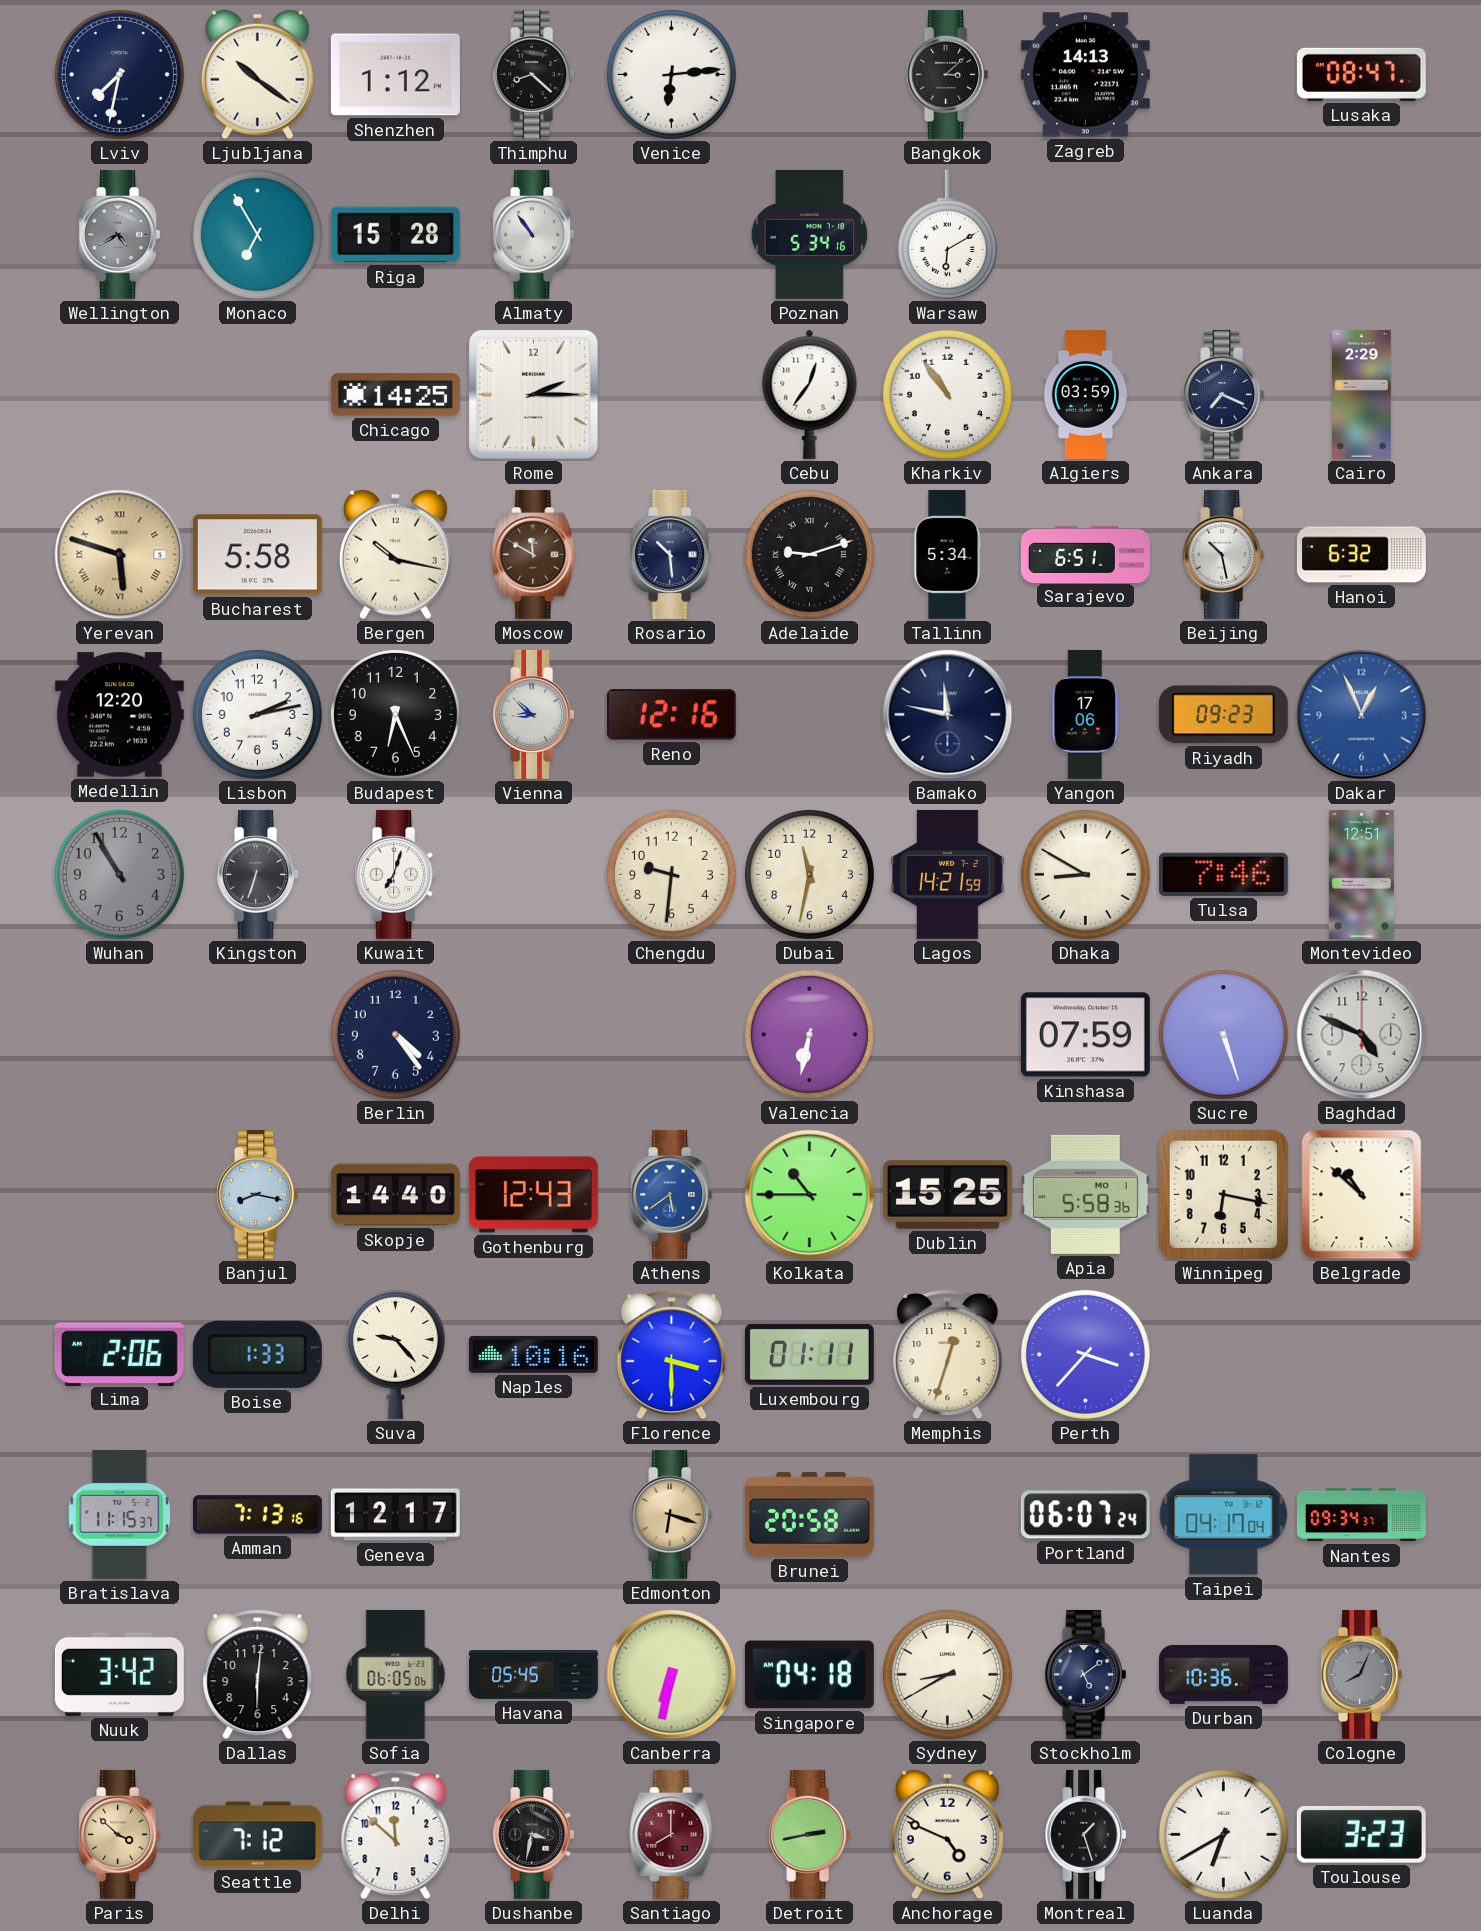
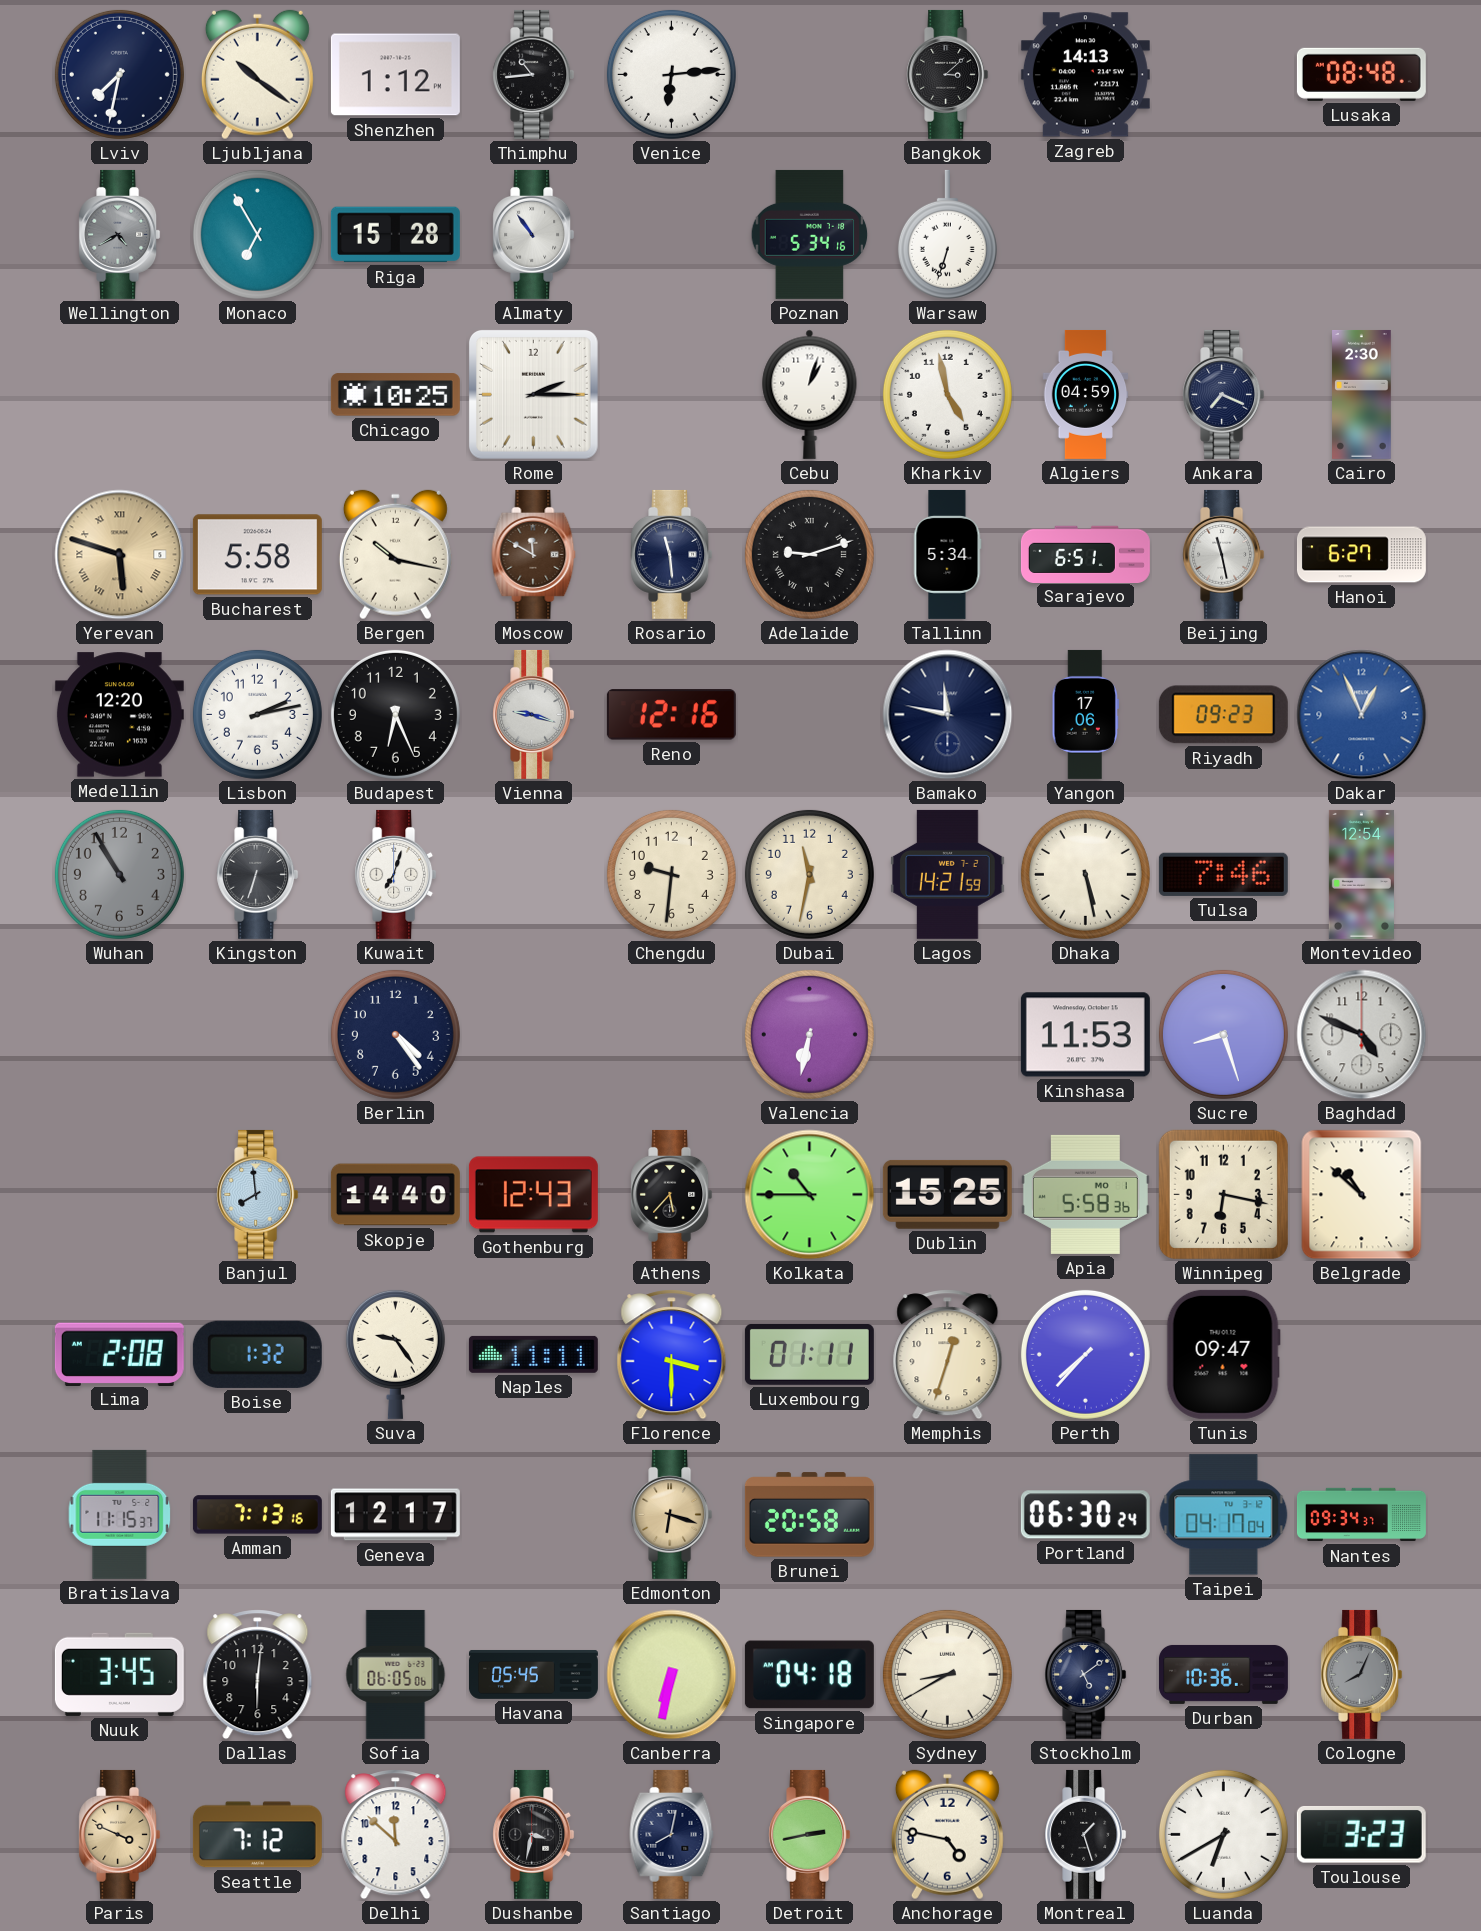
Thimphu: 8:22 -> 10:44
Lusaka: 08:47 -> 08:48
Warsaw: 6:10 -> 6:33
Chicago: 14:25 -> 10:25
Cebu: 12:36 -> 1:03
Kharkiv: 10:54 -> 4:58
Algiers: 03:59 -> 04:59
Cairo: 2:29 -> 2:30
Rosario: 10:29 -> 11:29
Beijing: 10:28 -> 11:28
Hanoi: 6:32 -> 6:27
Vienna: 8:52 -> 9:18
Dhaka: 8:50 -> 5:28
Montevideo: 12:51 -> 12:54
Kinshasa: 07:59 -> 11:53
Sucre: 5:27 -> 8:27
Banjul: 8:17 -> 7:59
Athens: 5:39 -> 5:37
Athens dial: blue -> black
Lima: 2:06 -> 2:08
Boise: 1:33 -> 1:32
Suva: 9:23 -> 9:24
Naples: 10:16 -> 11:11
Perth: 3:37 -> 7:37
Tunis: none -> 09:47
Portland: 06:07 -> 06:30
Nuuk: 3:42 -> 3:45
Paris: 3:52 -> 3:49
Santiago: 8:00 -> 8:02
Santiago dial: burgundy -> navy
Anchorage: 4:49 -> 4:47
